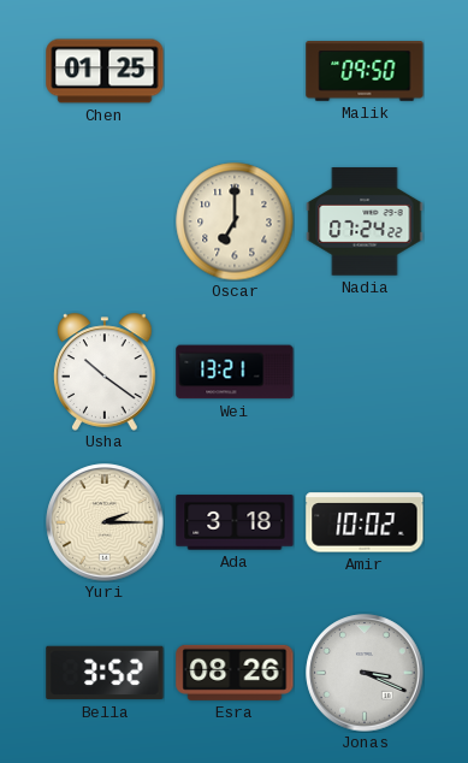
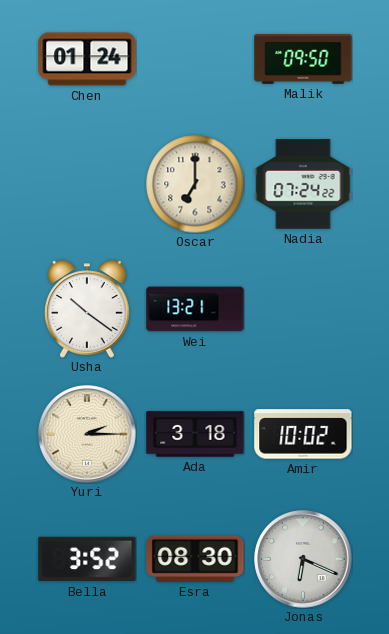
Chen: 01:25 -> 01:24
Esra: 08:26 -> 08:30
Jonas: 3:19 -> 6:19
